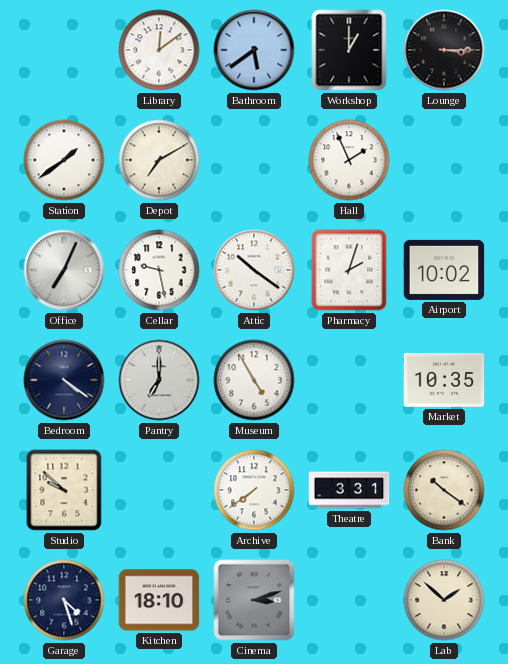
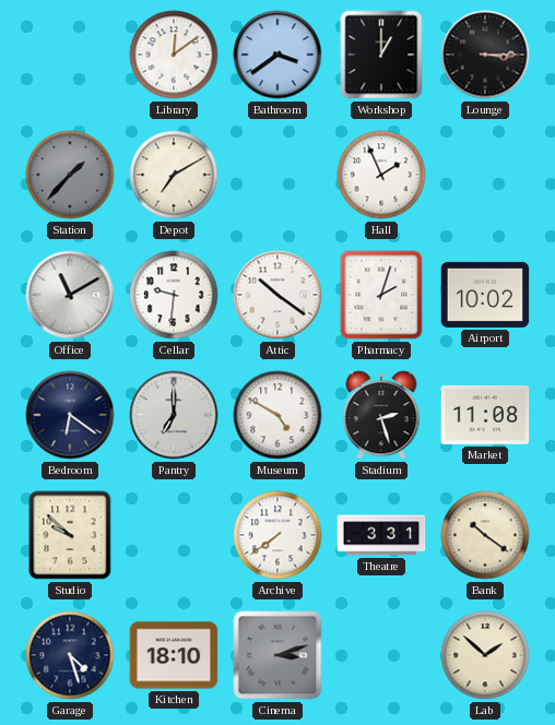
Bathroom: 5:39 -> 3:39
Station: 1:39 -> 1:37
Station dial: white -> grey
Office: 7:04 -> 11:10
Cellar: 9:28 -> 9:31
Bedroom: 4:21 -> 6:21
Museum: 4:55 -> 4:50
Stadium: none -> 2:27
Market: 10:35 -> 11:08
